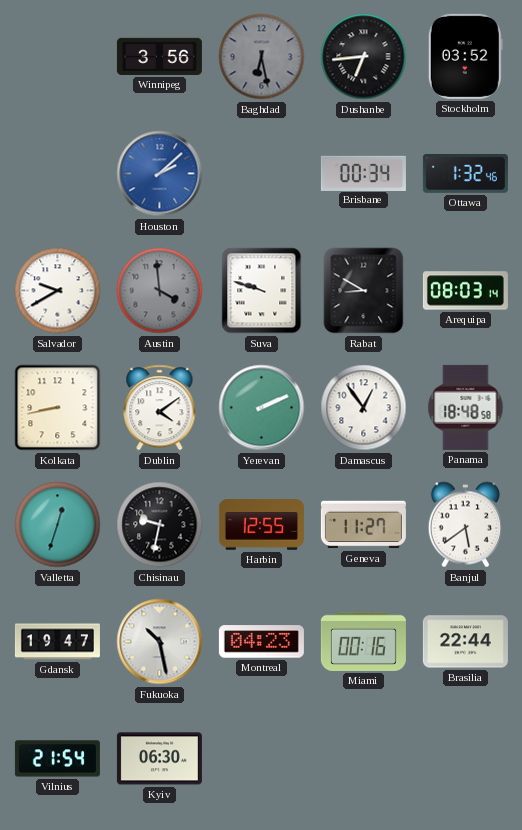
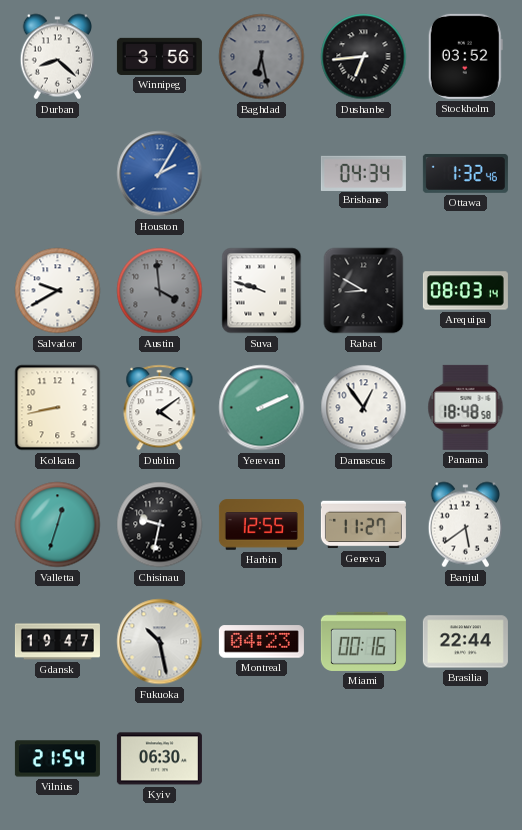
Durban: none -> 8:22
Houston: 2:08 -> 2:05
Brisbane: 00:34 -> 04:34
